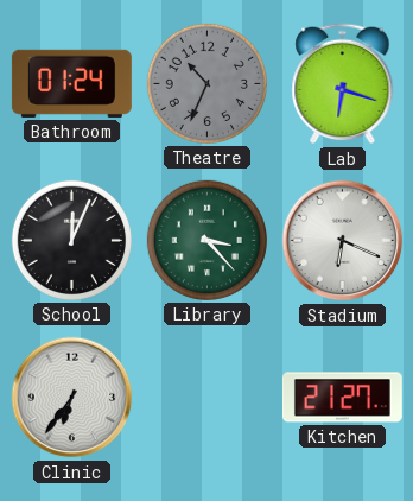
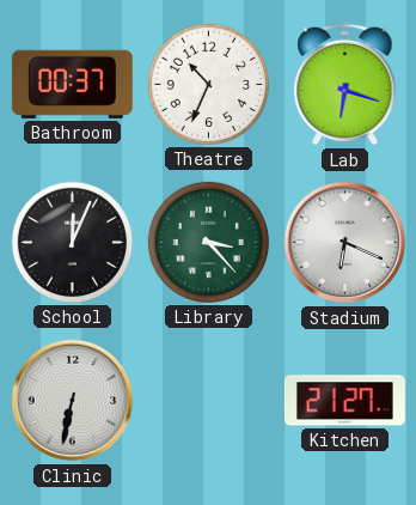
Bathroom: 01:24 -> 00:37
Theatre dial: grey -> white
Clinic: 6:36 -> 6:32
